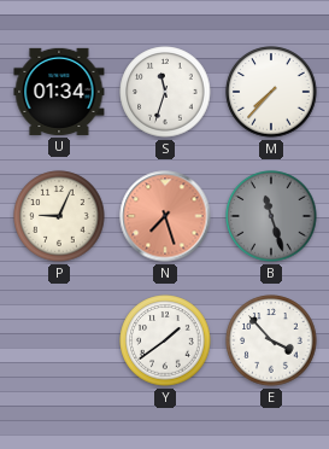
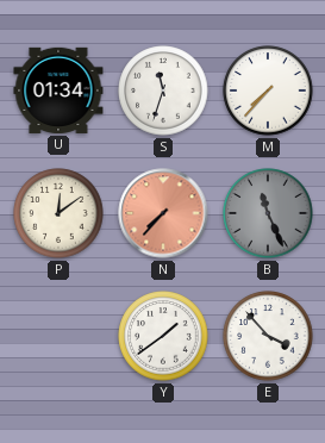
P: 9:04 -> 12:09
N: 7:27 -> 7:37
B: 11:27 -> 11:26
